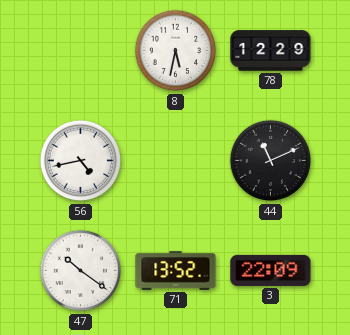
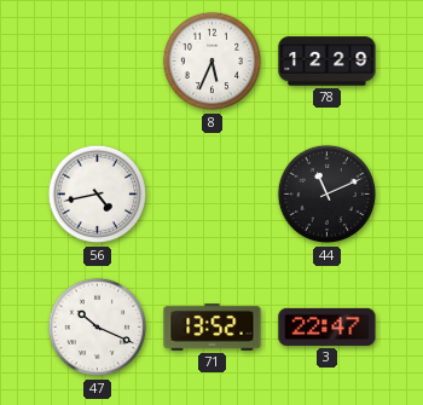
8: 5:32 -> 5:34
47: 10:21 -> 10:19
3: 22:09 -> 22:47
